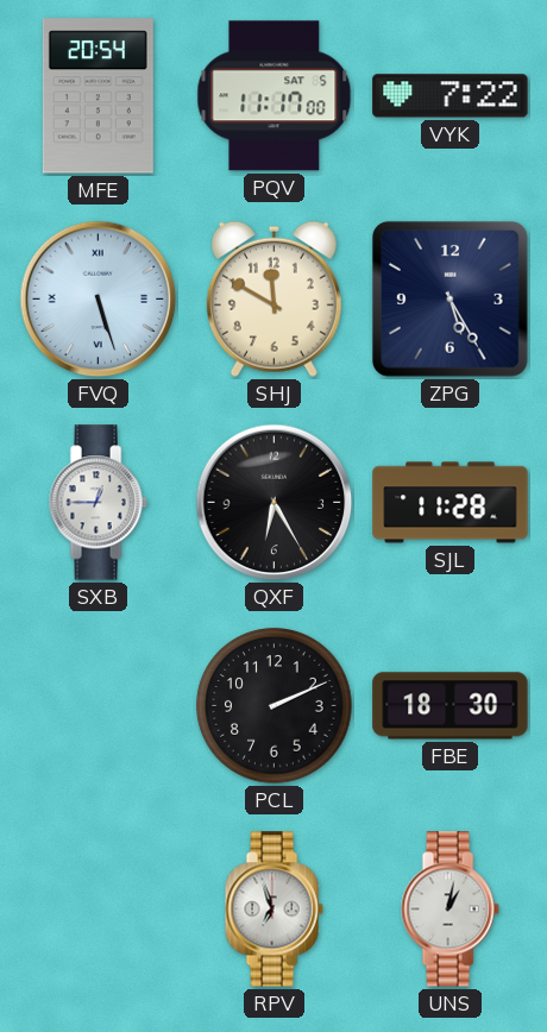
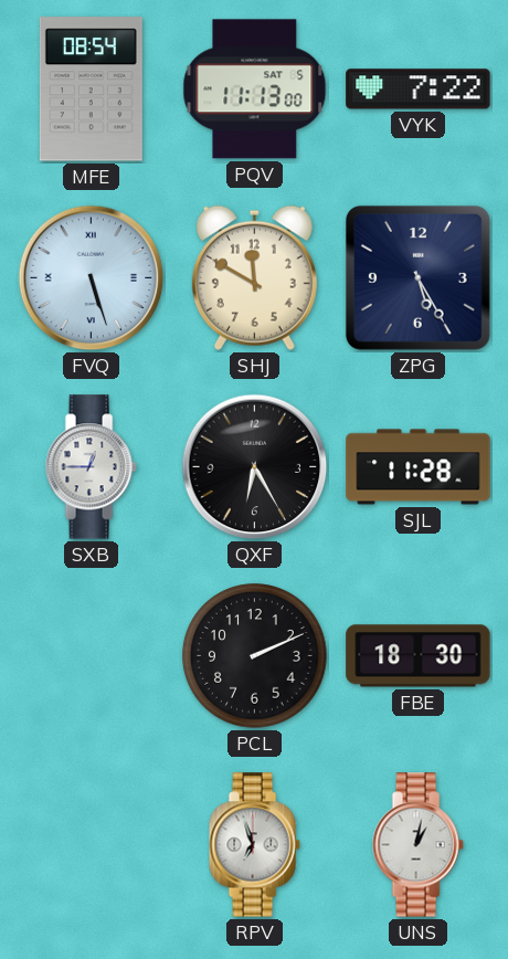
MFE: 20:54 -> 08:54
PQV: 11:17 -> 11:13
